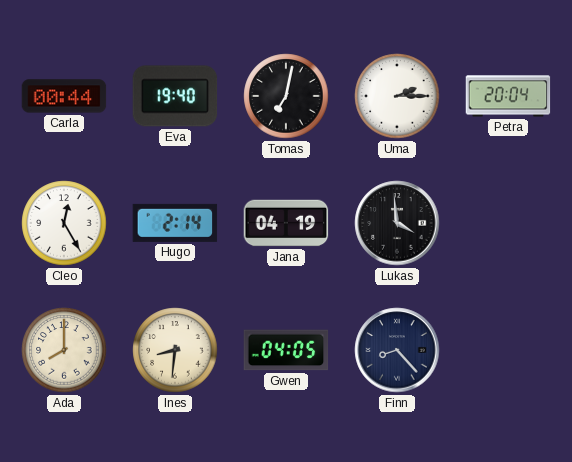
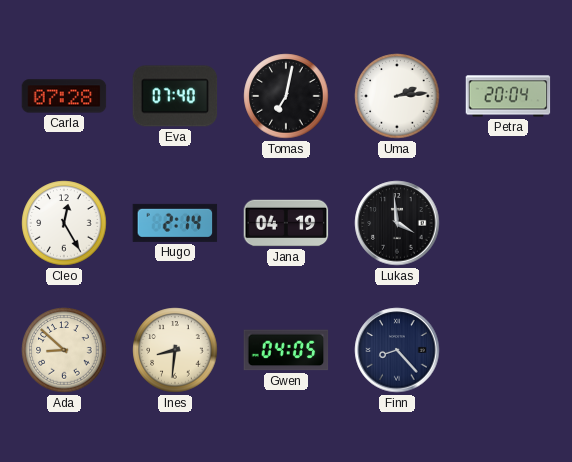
Carla: 00:44 -> 07:28
Eva: 19:40 -> 07:40
Uma: 2:15 -> 2:14
Ada: 8:00 -> 8:52
